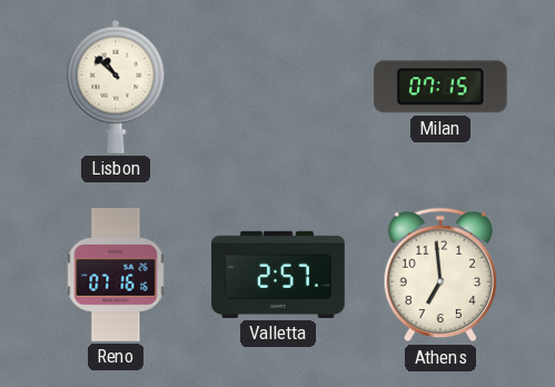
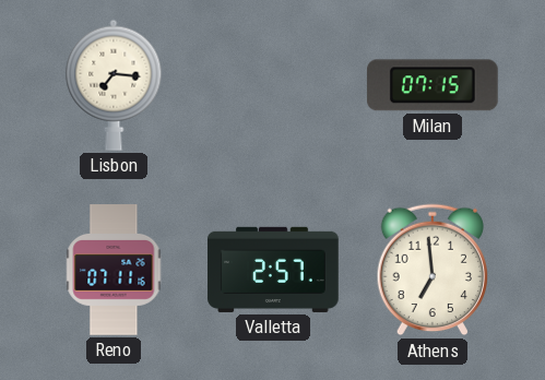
Lisbon: 10:52 -> 7:16
Reno: 07:16 -> 07:11
